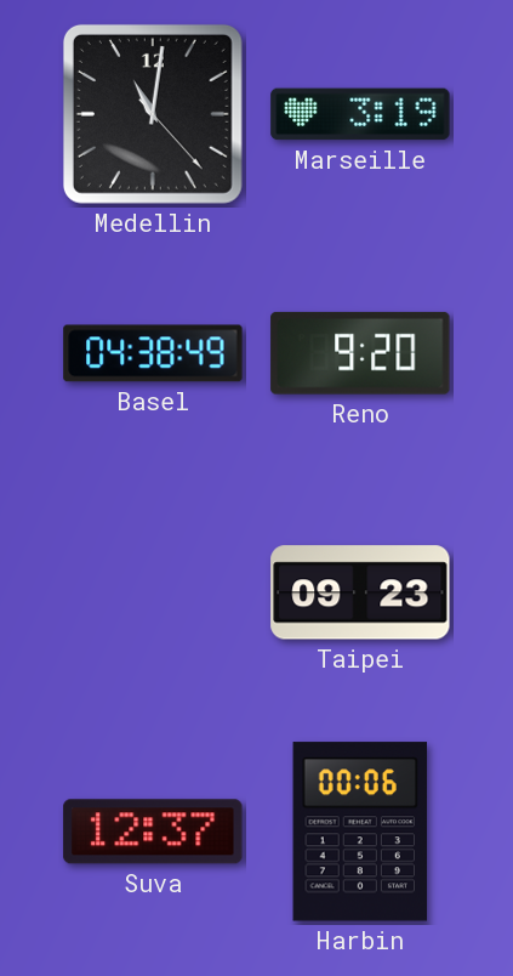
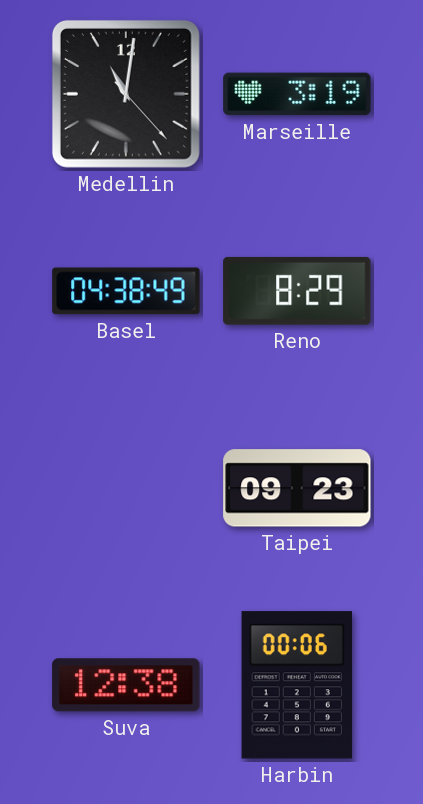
Reno: 9:20 -> 8:29
Suva: 12:37 -> 12:38
